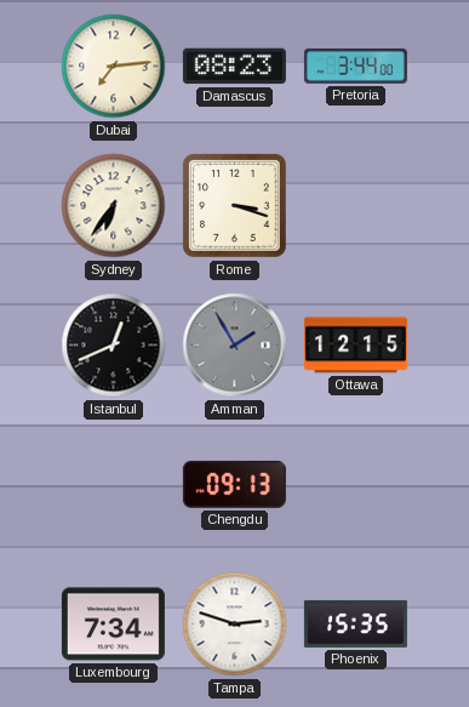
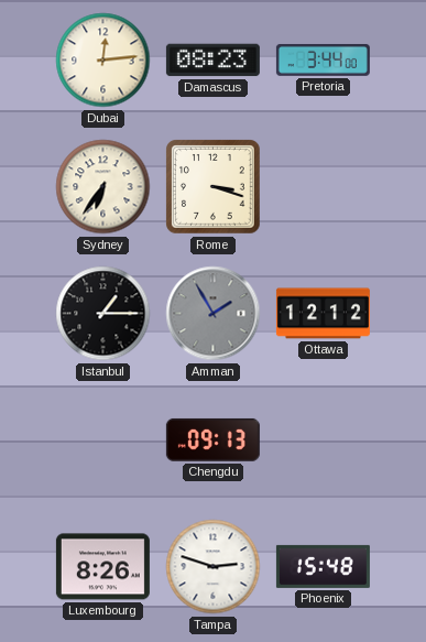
Dubai: 7:14 -> 12:14
Istanbul: 12:41 -> 1:15
Ottawa: 12:15 -> 12:12
Luxembourg: 7:34 -> 8:26
Phoenix: 15:35 -> 15:48
